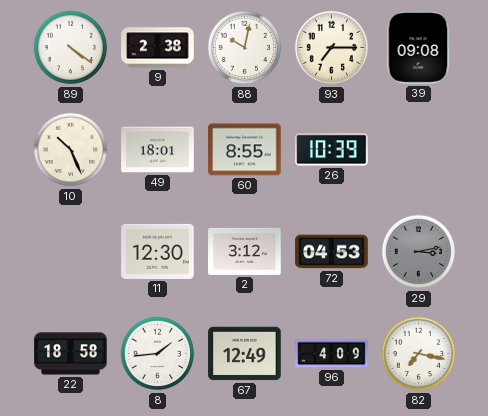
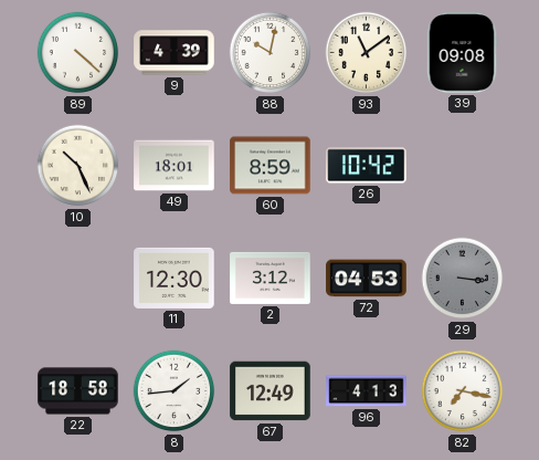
89: 4:21 -> 4:22
9: 2:38 -> 4:39
93: 7:15 -> 11:09
60: 8:55 -> 8:59
26: 10:39 -> 10:42
29: 3:13 -> 3:16
96: 4:09 -> 4:13
